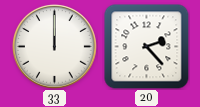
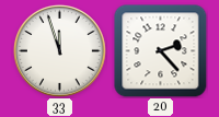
33: 12:00 -> 11:57
